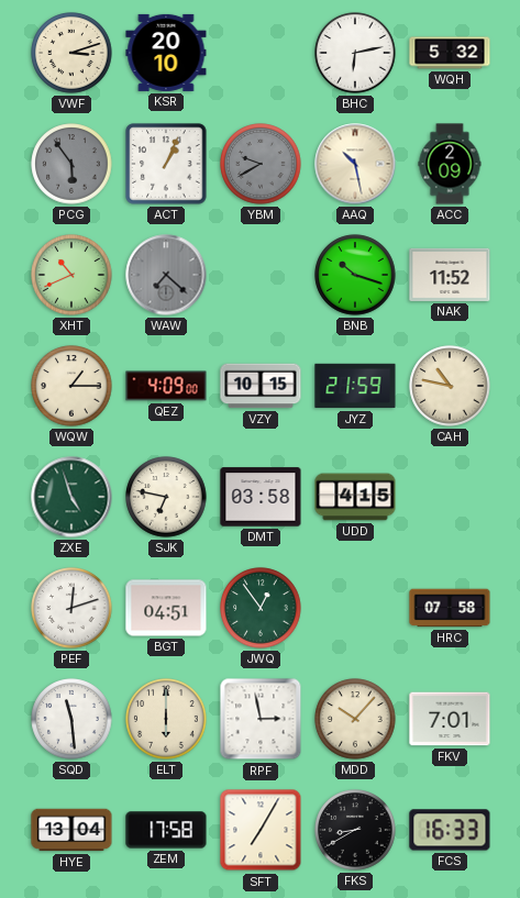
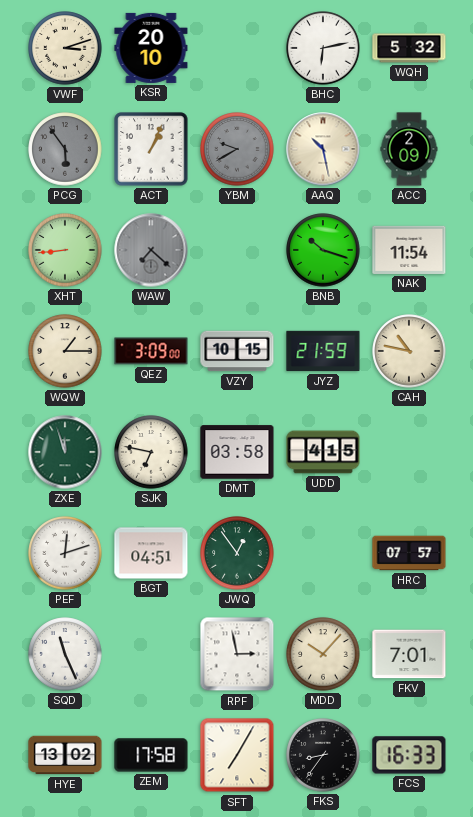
XHT: 10:41 -> 8:44
NAK: 11:52 -> 11:54
QEZ: 4:09 -> 3:09
ZXE: 4:57 -> 11:57
HRC: 07:58 -> 07:57
SQD: 11:29 -> 11:26
ELT: 6:00 -> none
HYE: 13:04 -> 13:02
FKS: 8:40 -> 8:36
